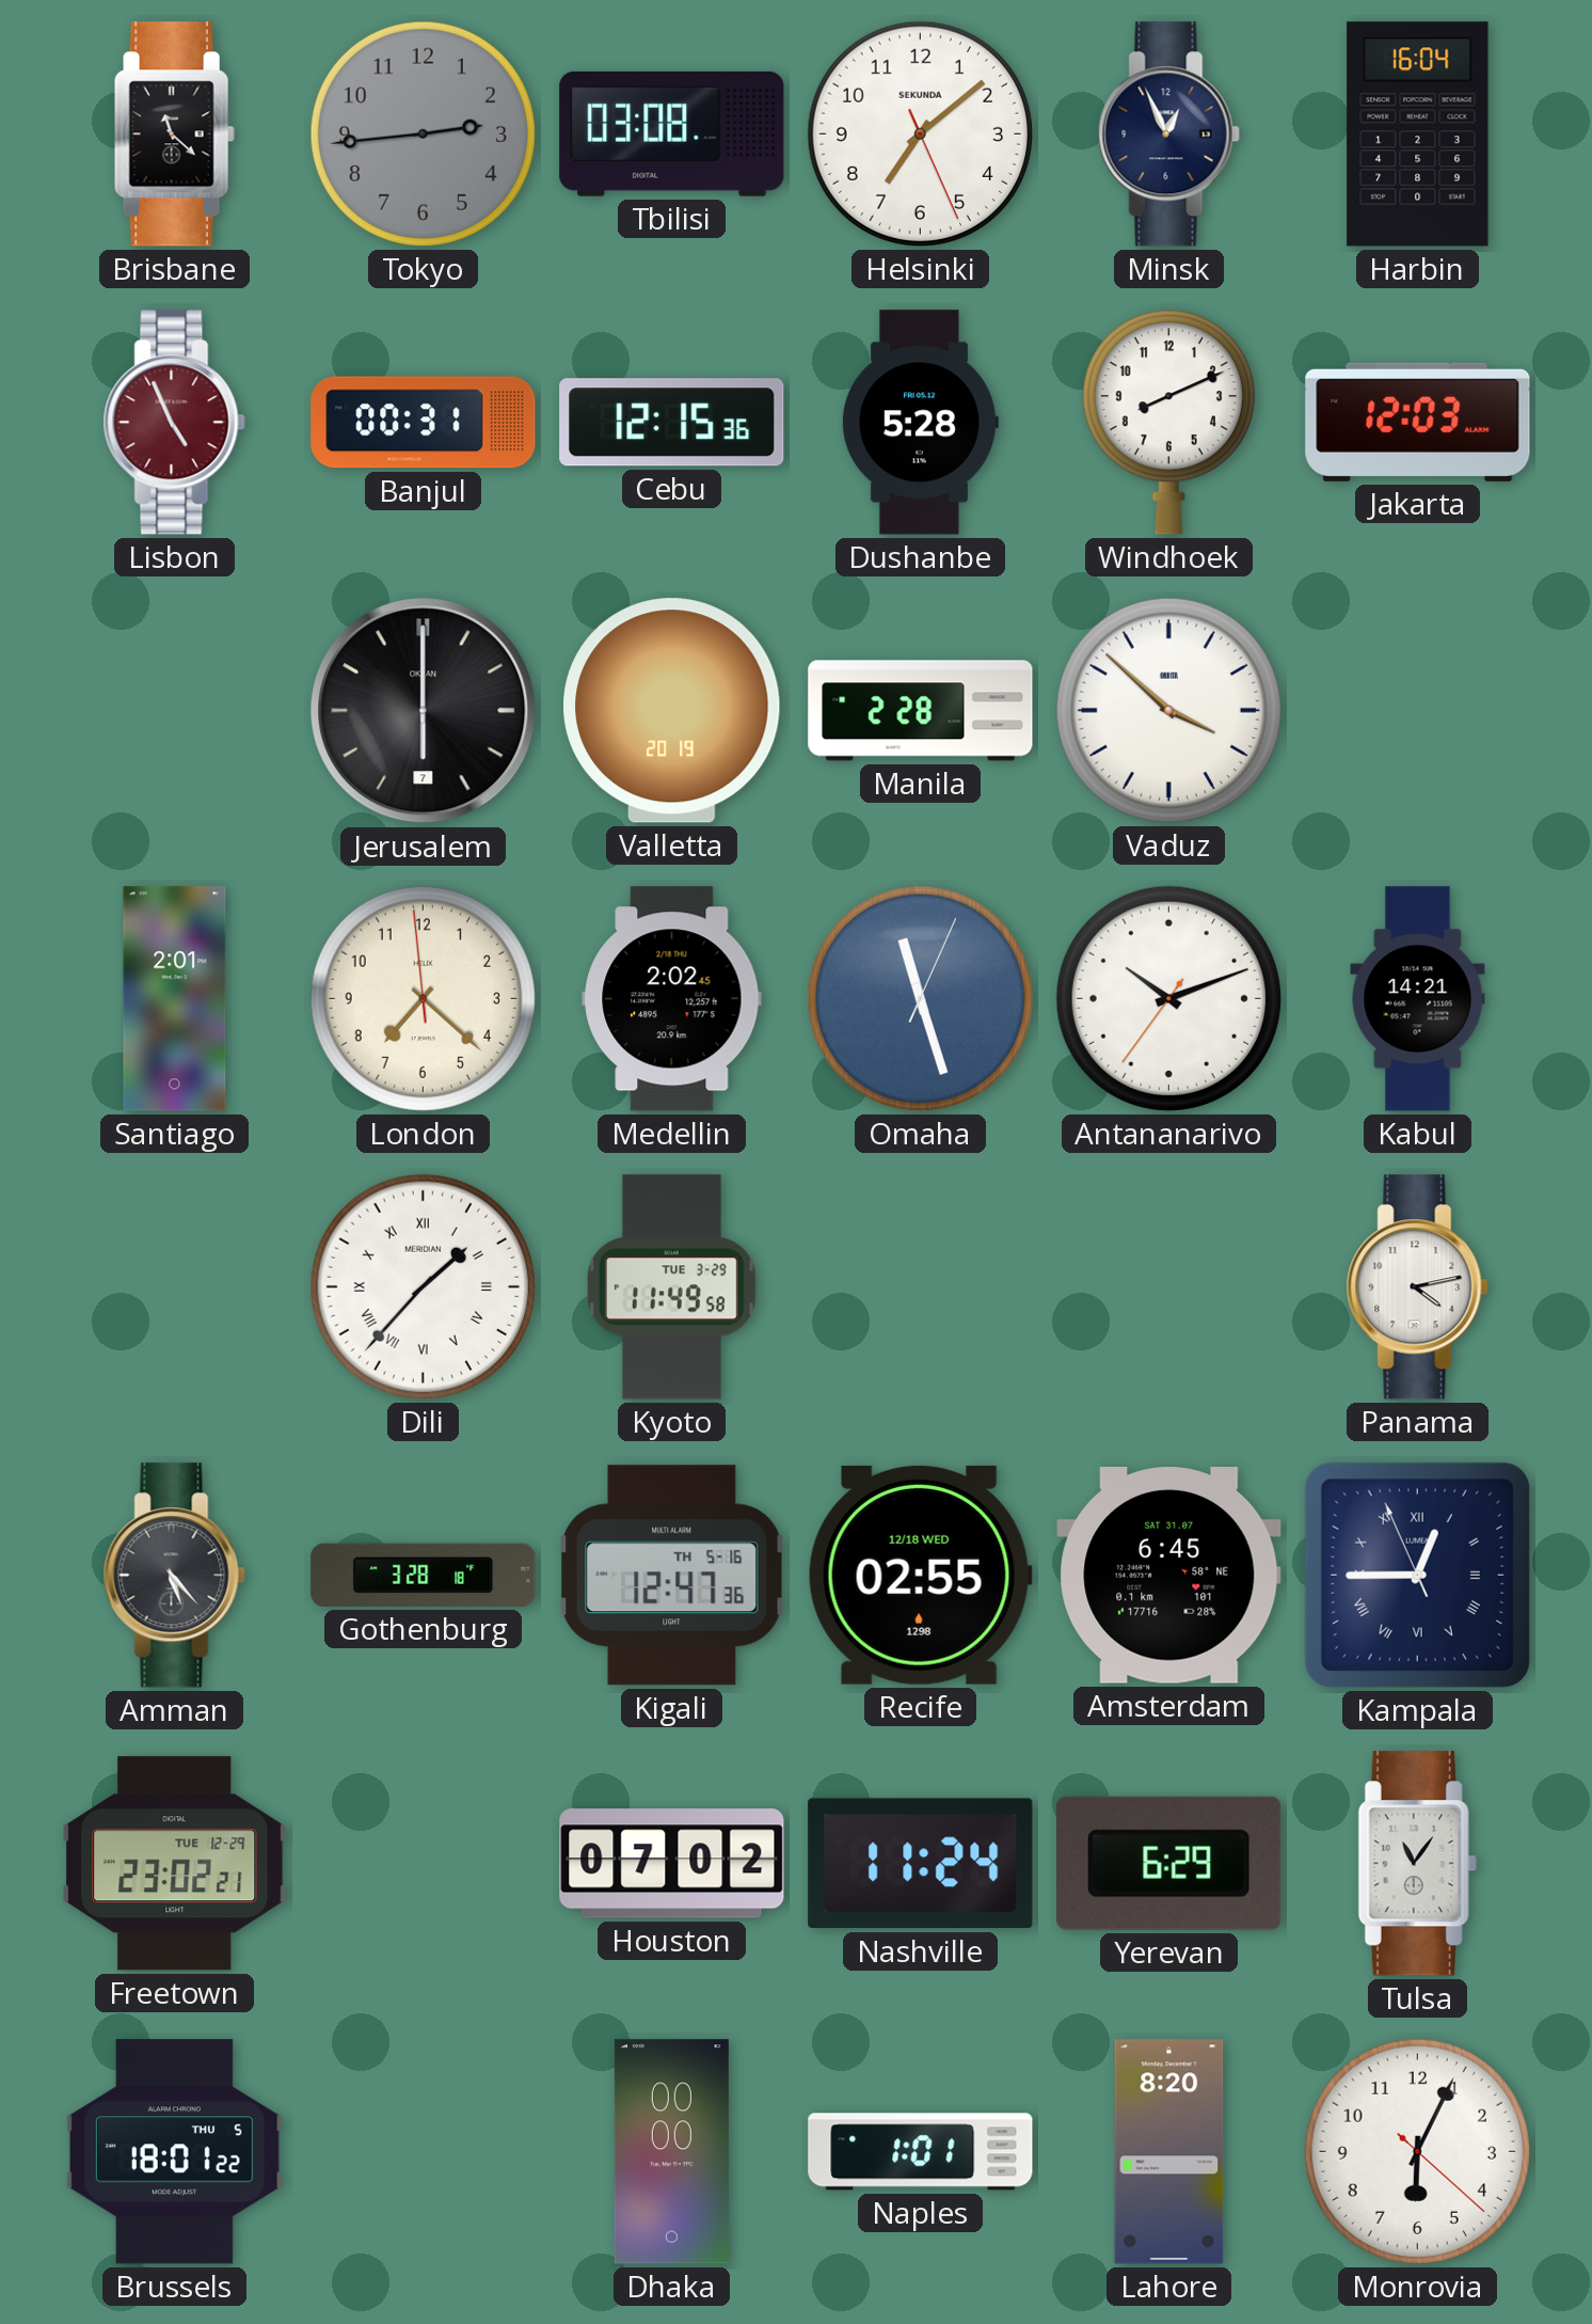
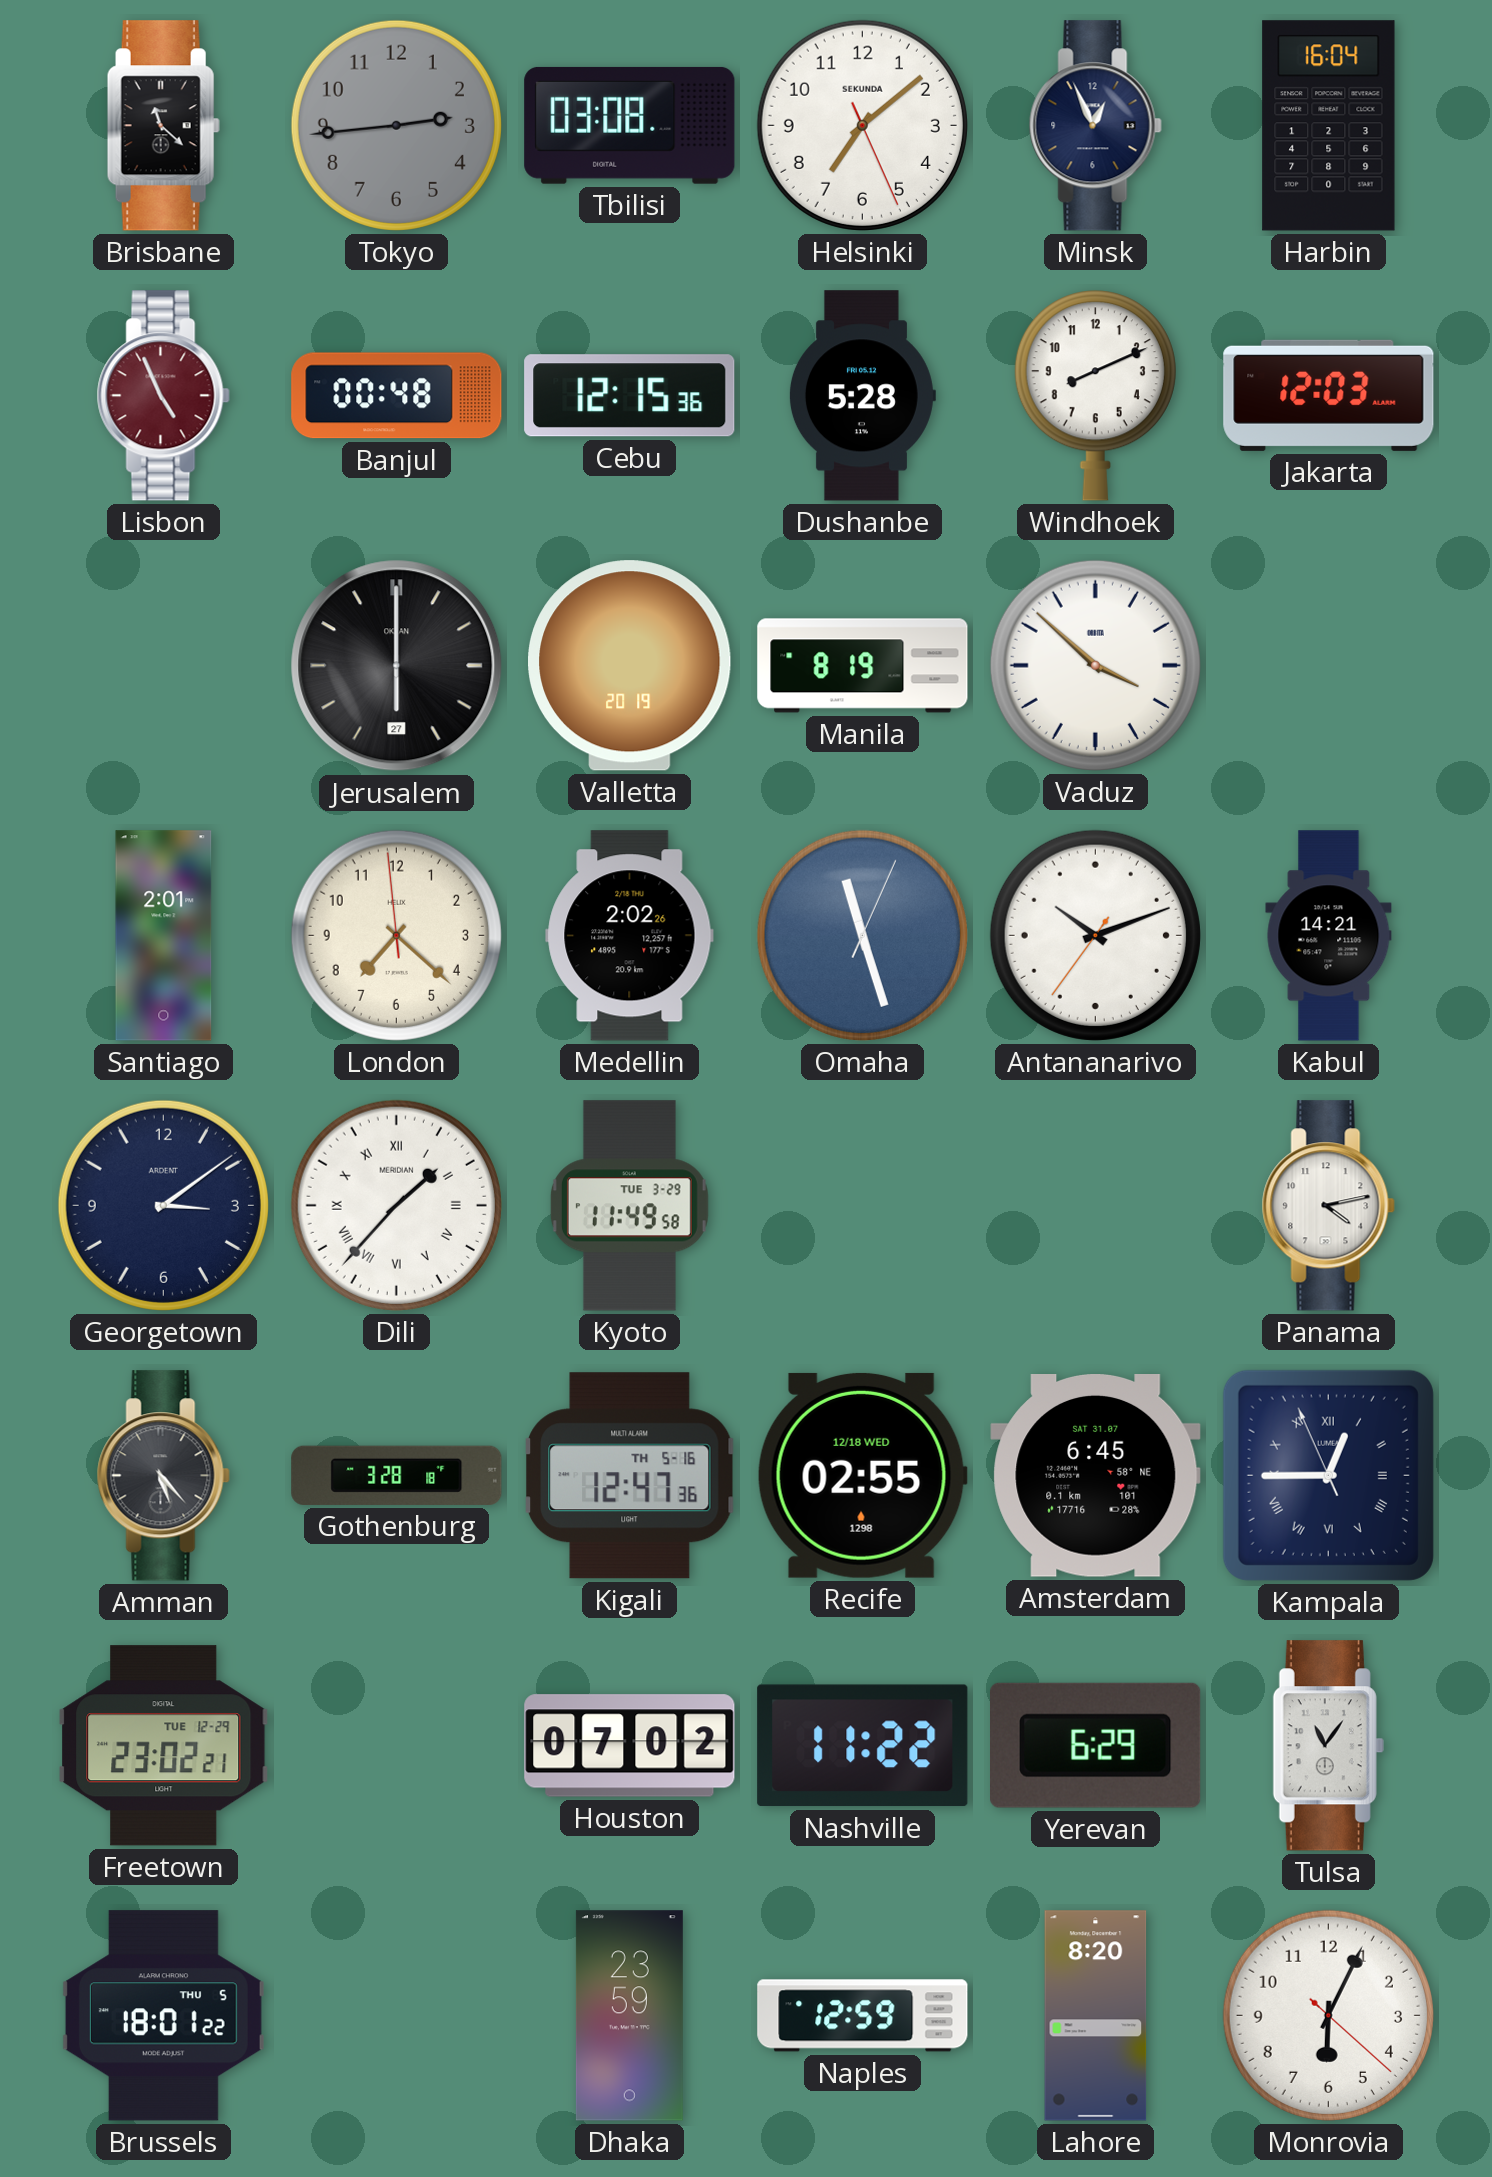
Banjul: 00:31 -> 00:48
Jerusalem date: 7 -> 27
Manila: 2:28 -> 8:19
Medellin: 2:02:45 -> 2:02:26
Georgetown: none -> 3:09
Nashville: 11:24 -> 11:22
Dhaka: 00:00 -> 23:59
Naples: 1:01 -> 12:59
